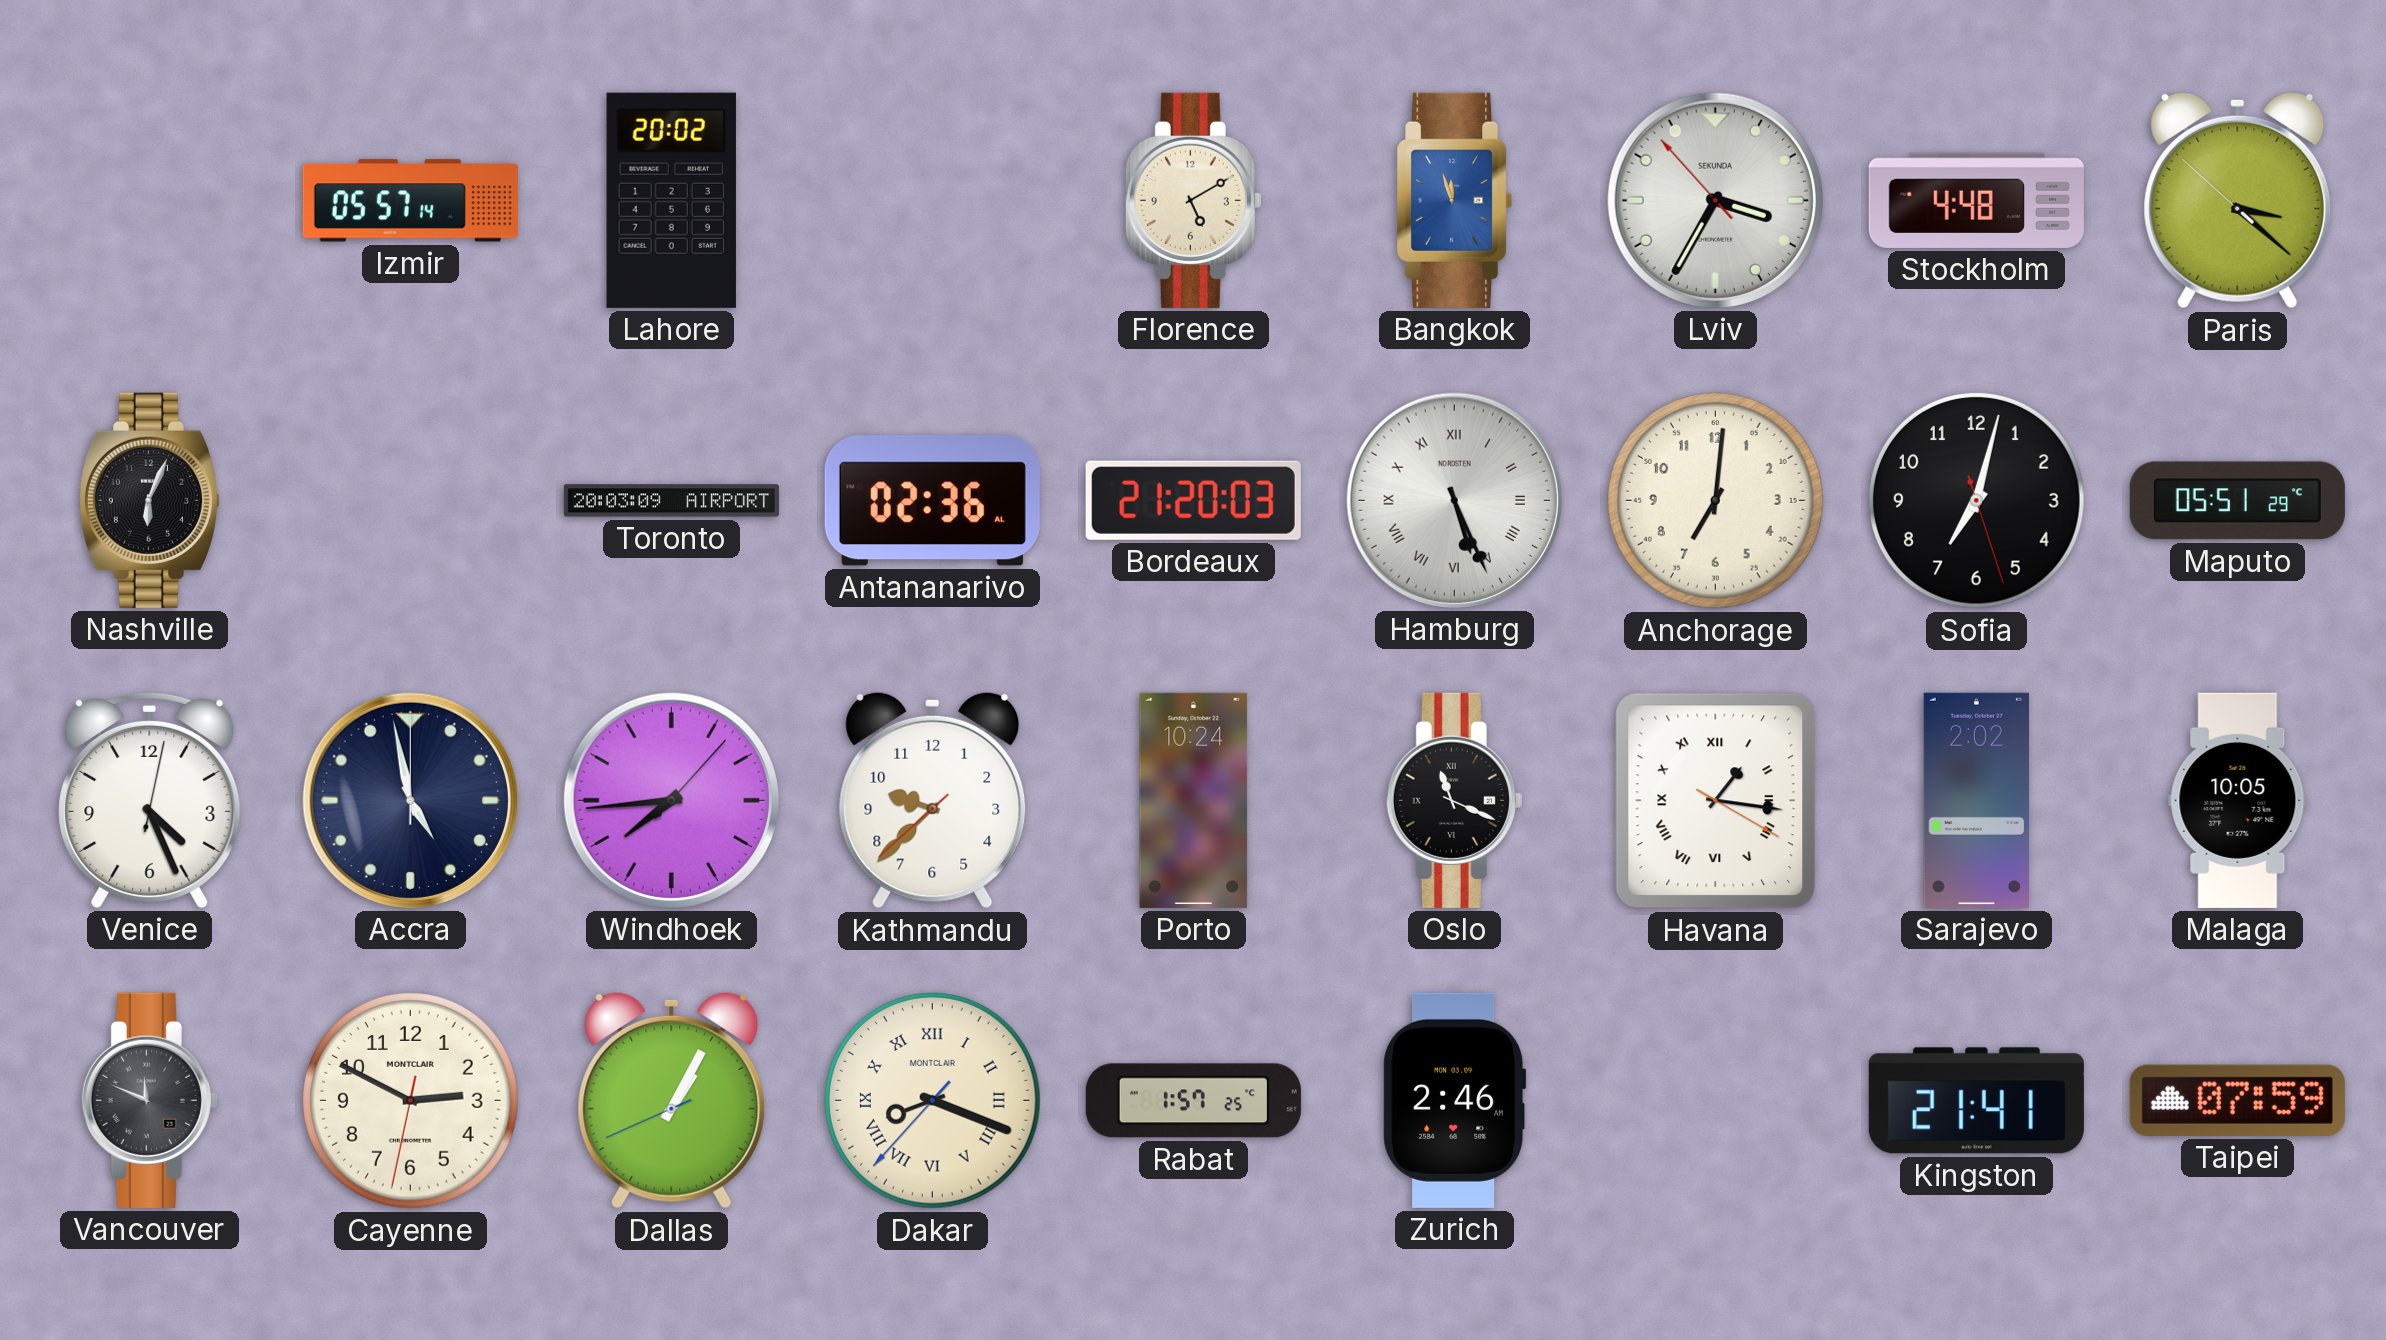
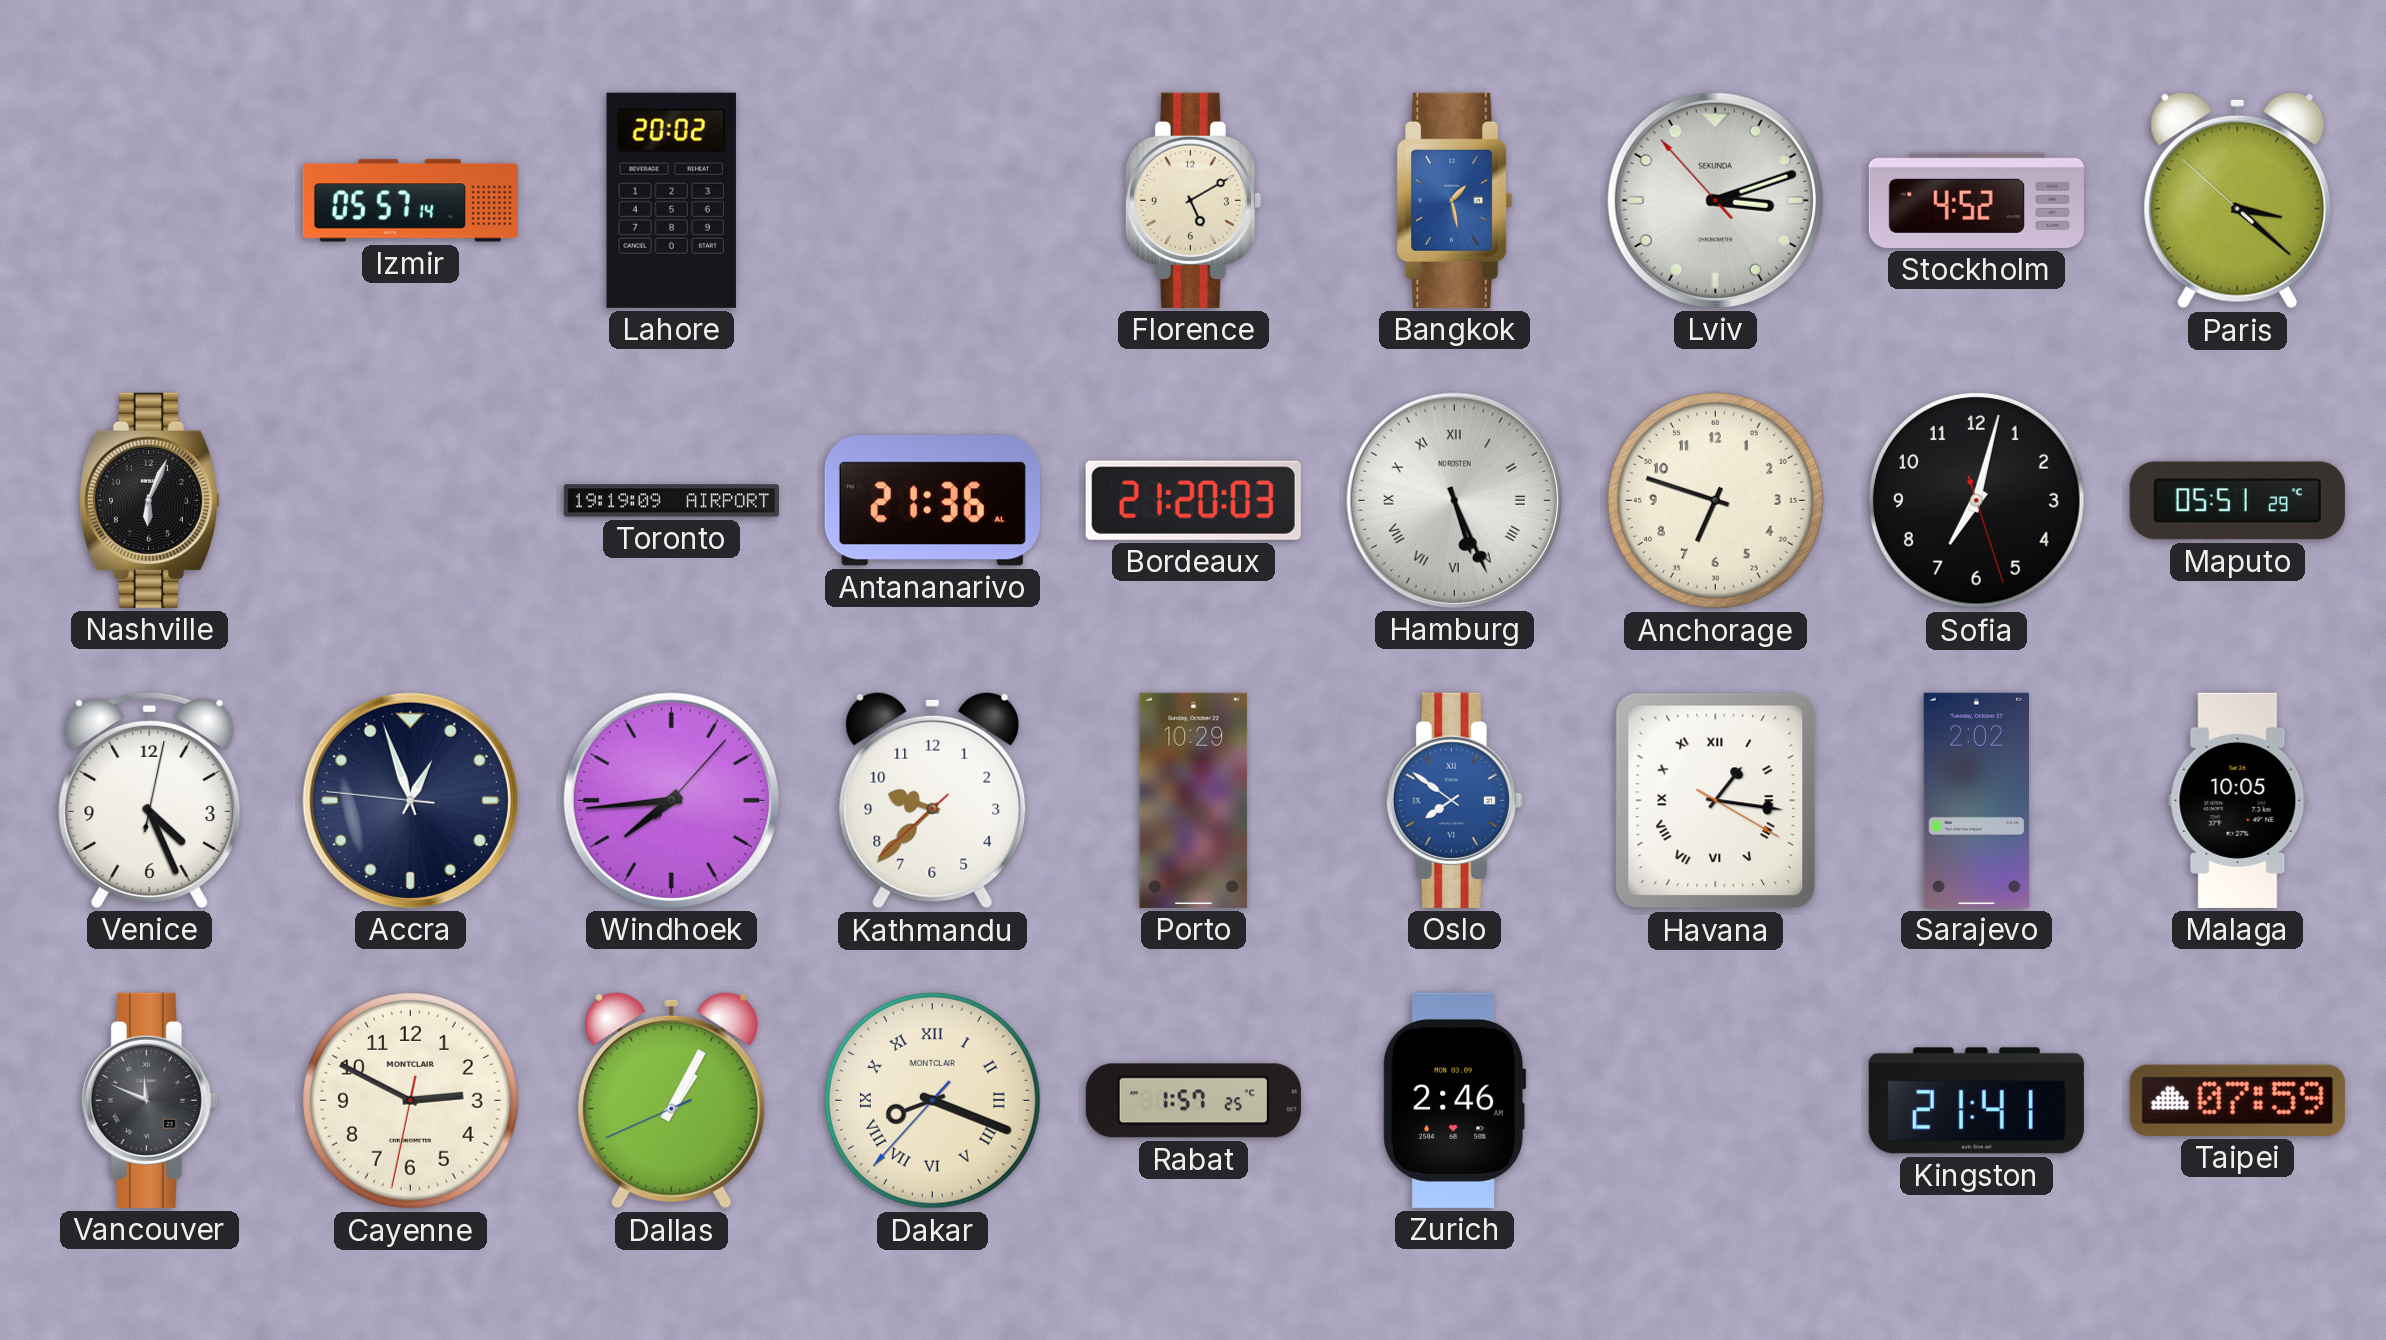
Bangkok: 11:57 -> 1:28
Lviv: 3:34 -> 3:11
Stockholm: 4:48 -> 4:52
Toronto: 20:03 -> 19:19
Antananarivo: 02:36 -> 21:36
Anchorage: 7:01 -> 6:48
Accra: 4:58 -> 12:56
Porto: 10:24 -> 10:29
Oslo: 11:19 -> 7:51
Oslo dial: black -> blue
